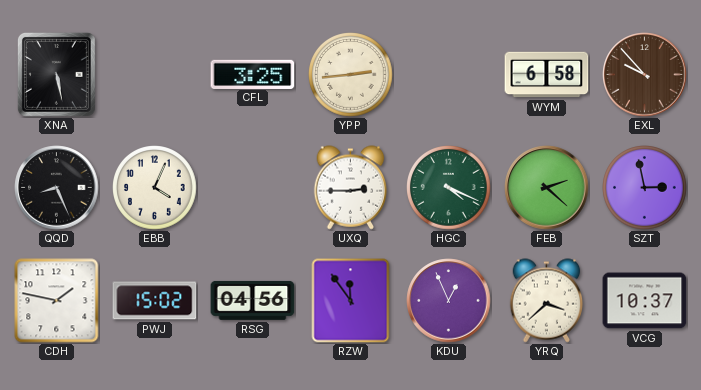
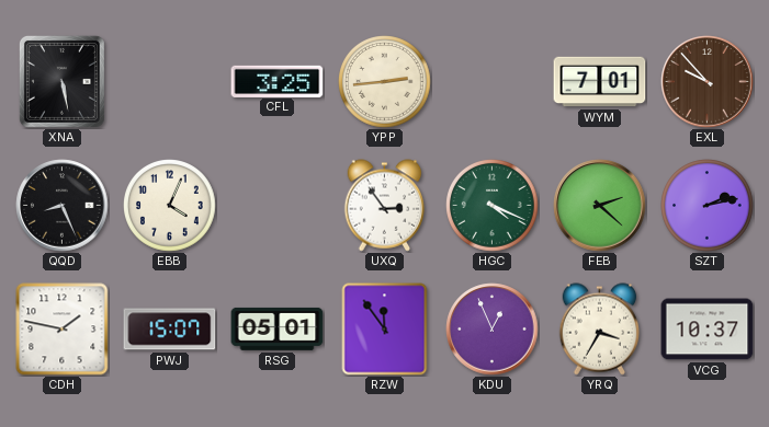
WYM: 6:58 -> 7:01
UXQ: 2:45 -> 2:54
SZT: 2:58 -> 2:13
PWJ: 15:02 -> 15:07
RSG: 04:56 -> 05:01
YRQ: 3:38 -> 3:35
